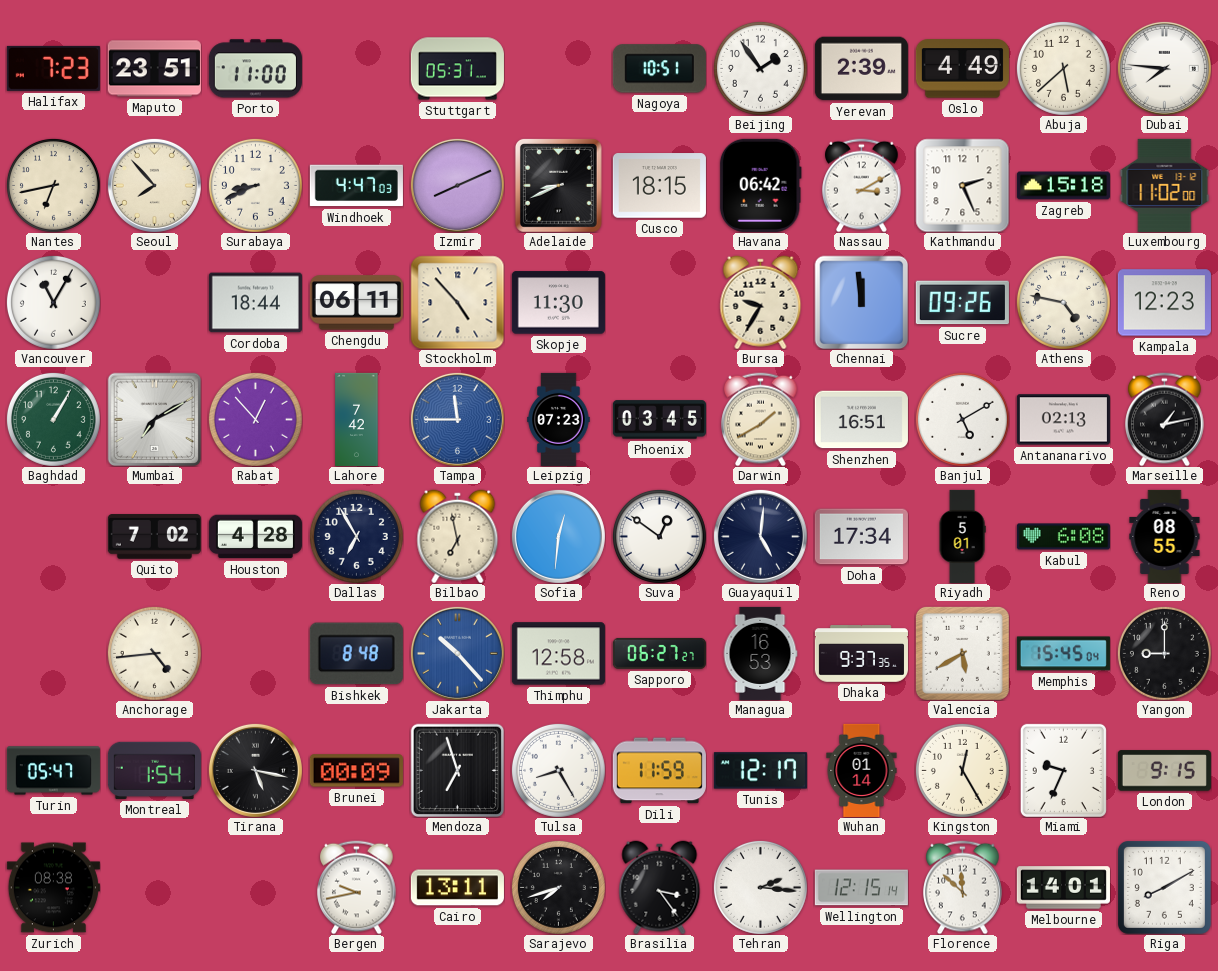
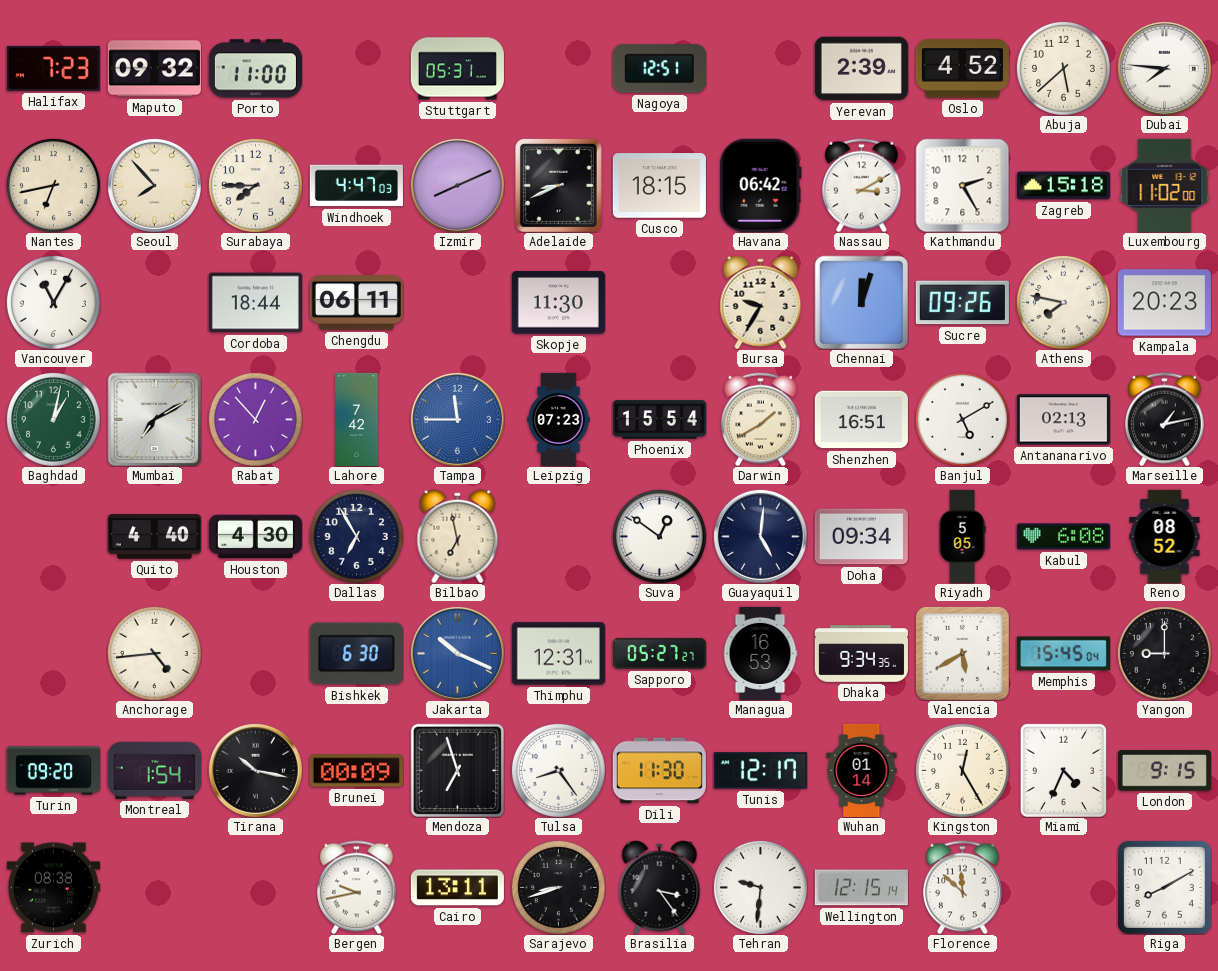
Maputo: 23:51 -> 09:32
Nagoya: 10:51 -> 12:51
Beijing: 1:54 -> none
Oslo: 4:49 -> 4:52
Surabaya: 8:41 -> 7:45
Kathmandu: 2:26 -> 2:25
Stockholm: 4:53 -> none
Chennai: 11:59 -> 12:03
Athens: 4:47 -> 7:47
Kampala: 12:23 -> 20:23
Baghdad: 1:05 -> 1:02
Phoenix: 03:45 -> 15:54
Quito: 7:02 -> 4:40
Houston: 4:28 -> 4:30
Sofia: 12:31 -> none
Doha: 17:34 -> 09:34
Riyadh: 5:01 -> 5:05
Reno: 08:55 -> 08:52
Bishkek: 8:48 -> 6:30
Jakarta: 10:23 -> 10:19
Thimphu: 12:58 -> 12:31
Sapporo: 06:27 -> 05:27
Dhaka: 9:37 -> 9:34
Turin: 05:47 -> 09:20
Tirana: 5:17 -> 10:17
Tulsa: 8:25 -> 8:24
Dili: 11:59 -> 11:30
Miami: 9:34 -> 4:34
Sarajevo: 7:42 -> 8:42
Tehran: 2:16 -> 9:31
Melbourne: 14:01 -> none
